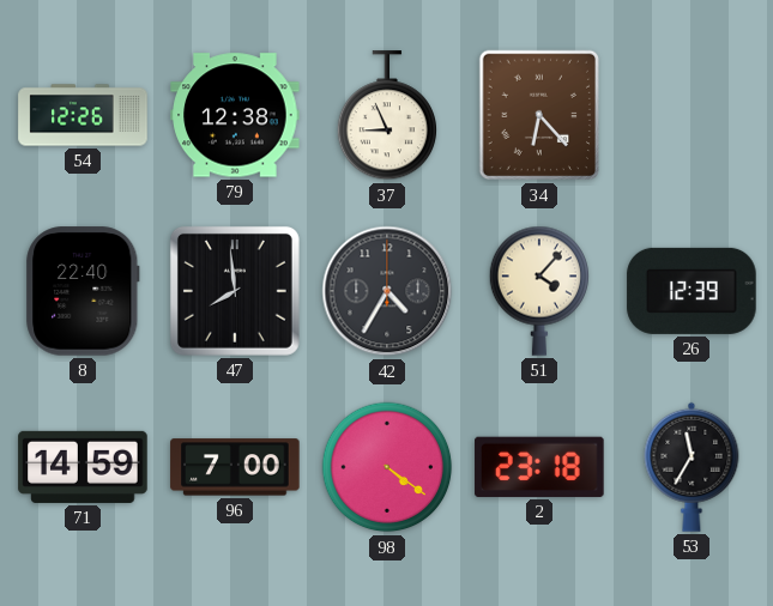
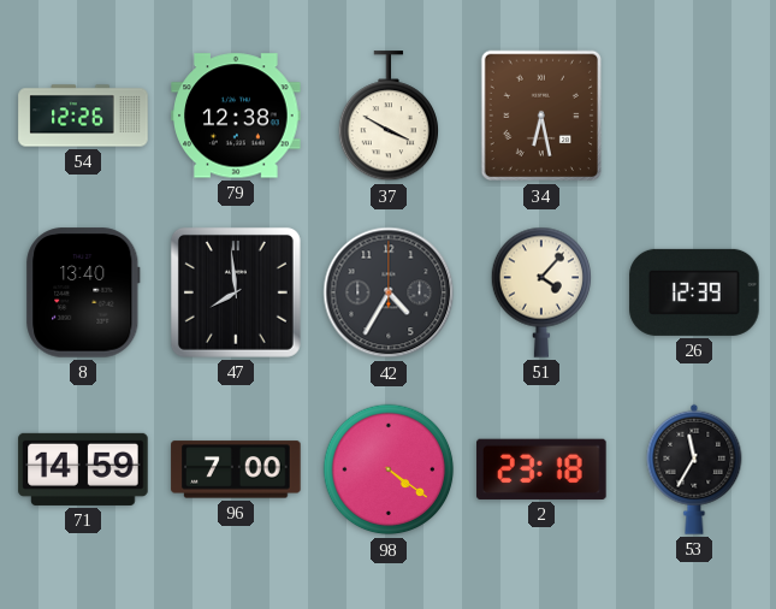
37: 8:56 -> 3:50
34: 6:23 -> 6:28
8: 22:40 -> 13:40
